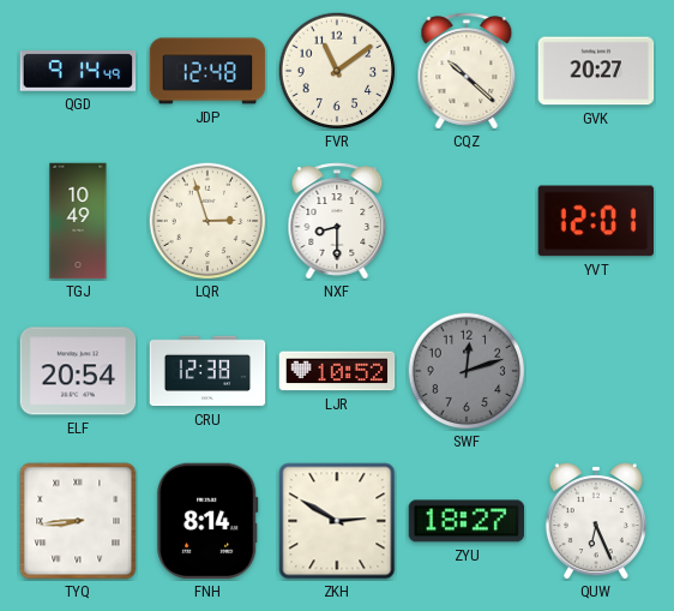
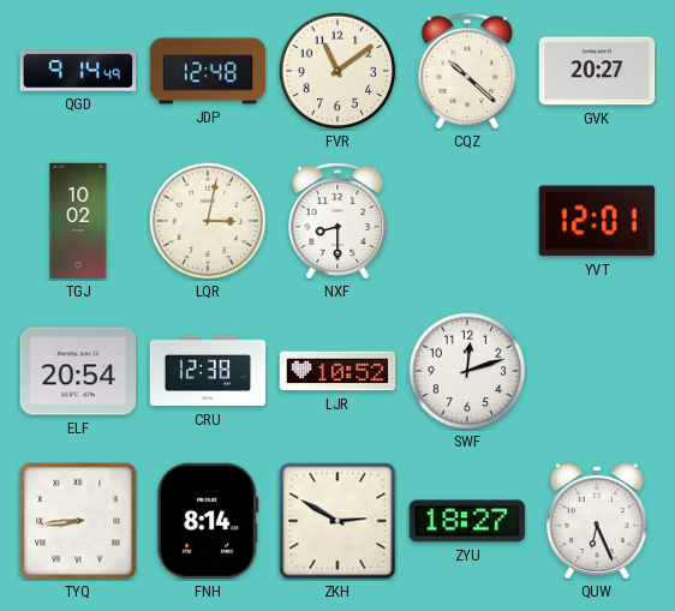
TGJ: 10:49 -> 10:02
LQR: 2:57 -> 3:02
SWF dial: grey -> white
